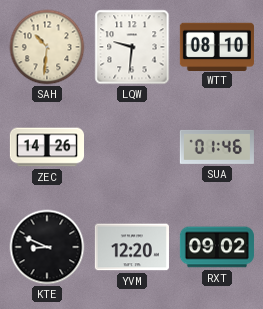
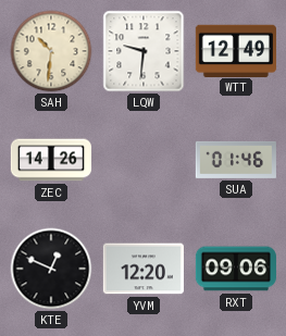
WTT: 08:10 -> 12:49
KTE: 8:49 -> 12:49
RXT: 09:02 -> 09:06
